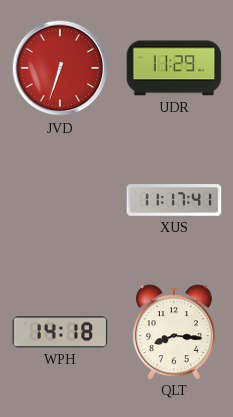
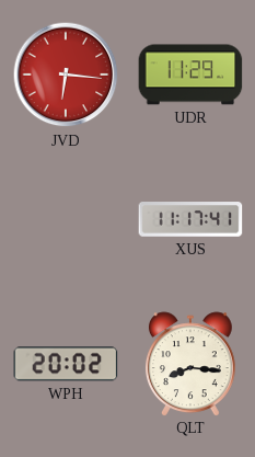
JVD: 6:33 -> 6:16
WPH: 14:18 -> 20:02
